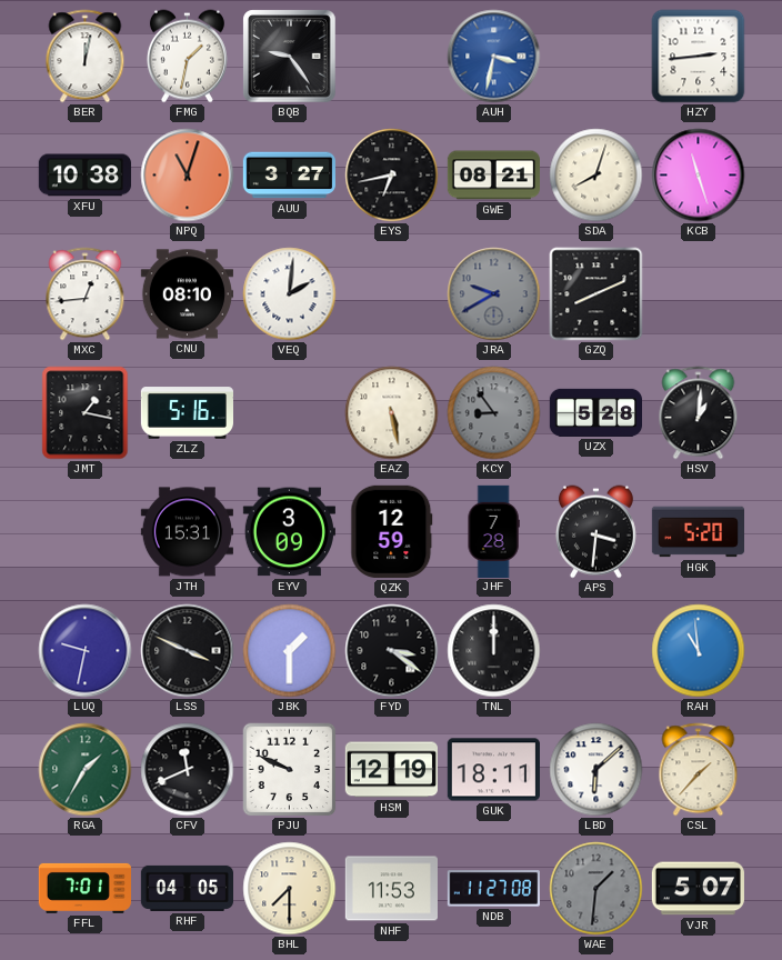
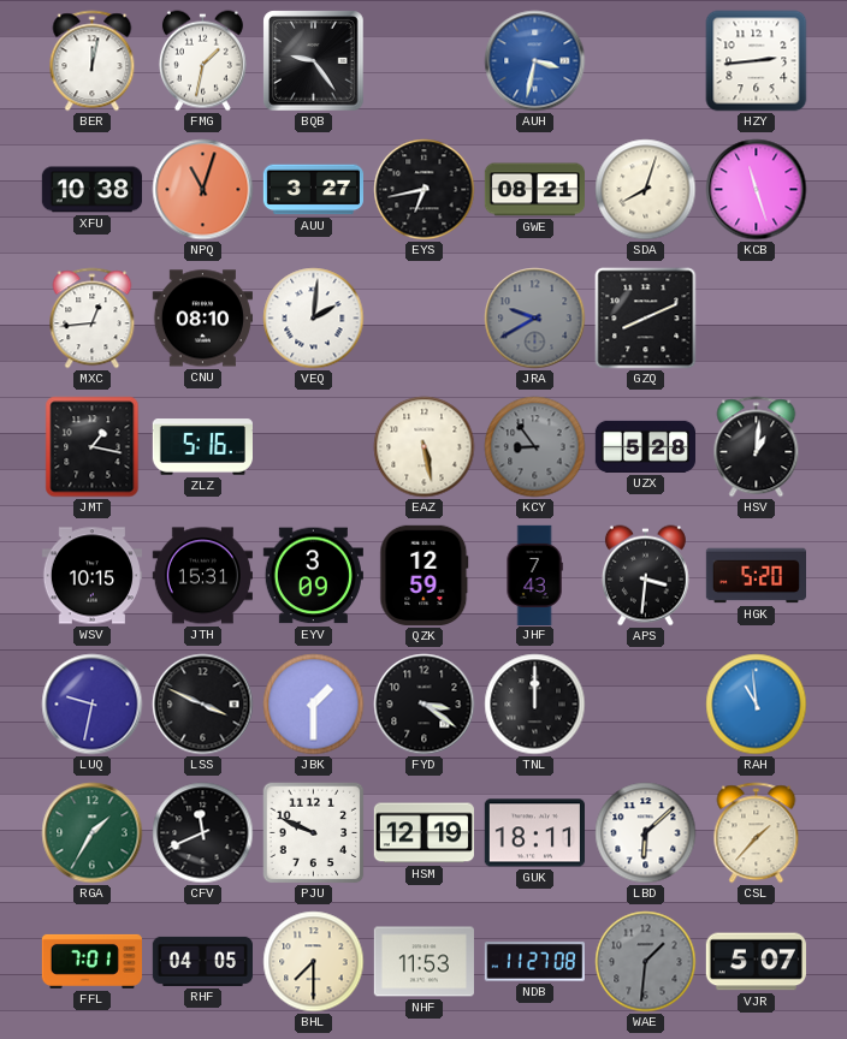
WSV: none -> 10:15
JHF: 7:28 -> 7:43
